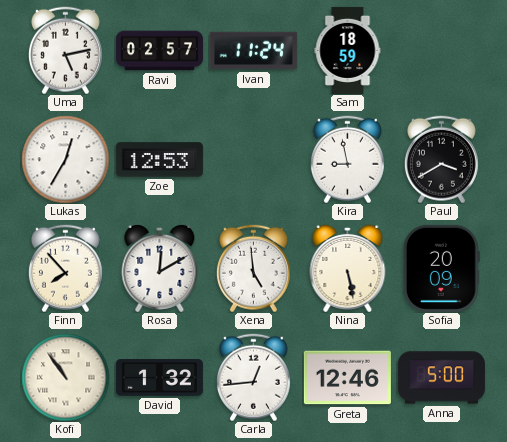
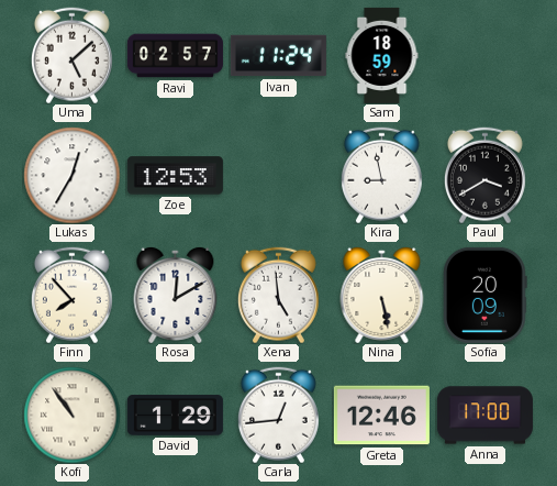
Uma: 5:13 -> 5:08
David: 1:32 -> 1:29
Anna: 5:00 -> 17:00
